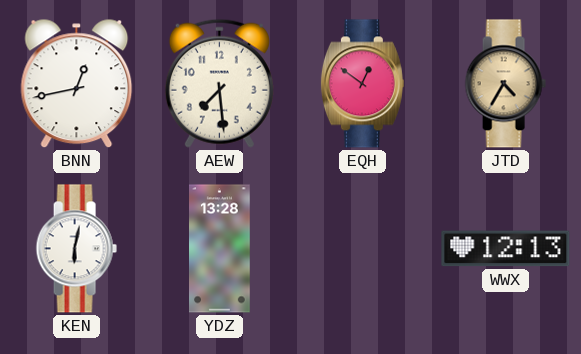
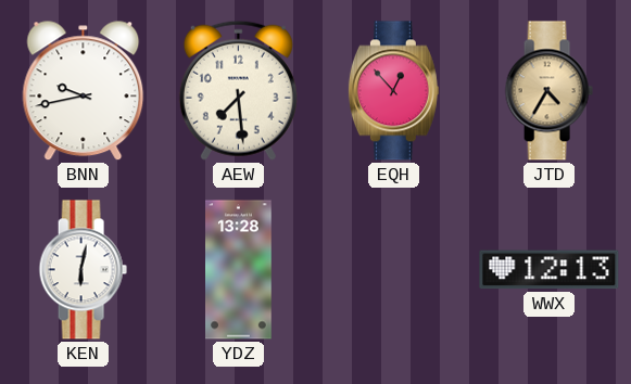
BNN: 12:43 -> 9:43
EQH: 12:51 -> 12:53
